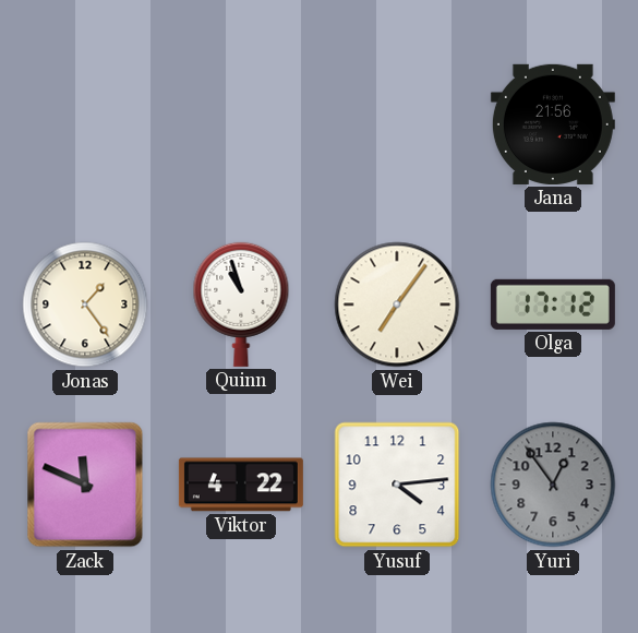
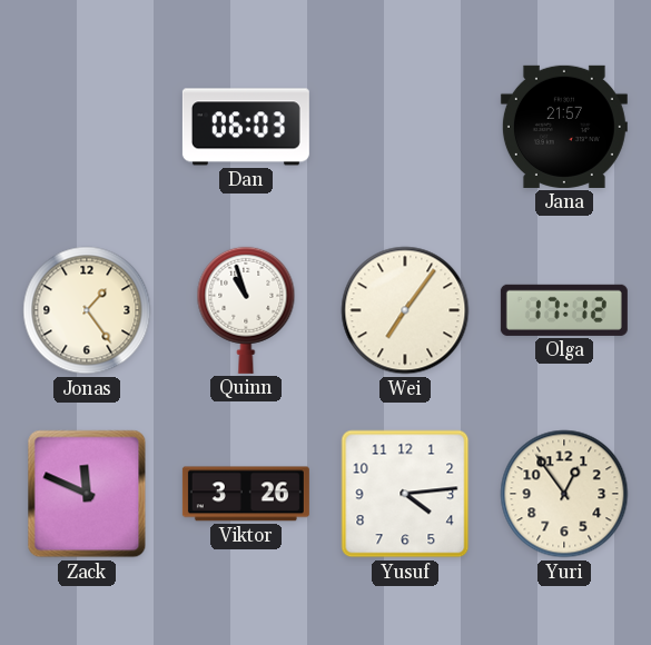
Dan: none -> 06:03
Jana: 21:56 -> 21:57
Viktor: 4:22 -> 3:26
Yuri dial: grey -> cream
